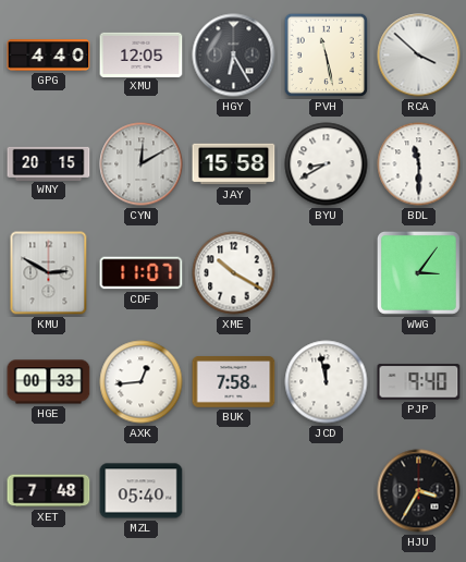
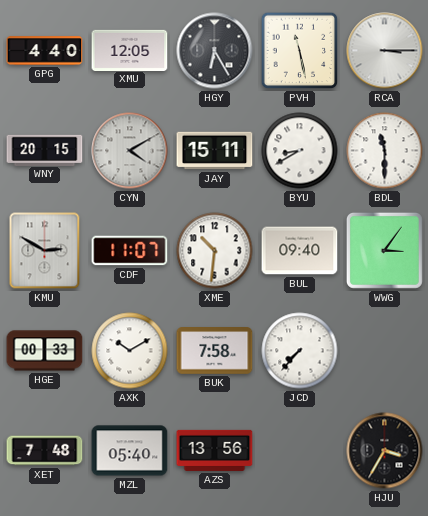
RCA: 3:52 -> 3:15
CYN: 12:10 -> 4:10
JAY: 15:58 -> 15:11
XME: 10:20 -> 10:31
BUL: none -> 09:40
AXK: 12:44 -> 10:10
JCD: 11:58 -> 7:37
PJP: 9:40 -> none
AZS: none -> 13:56
